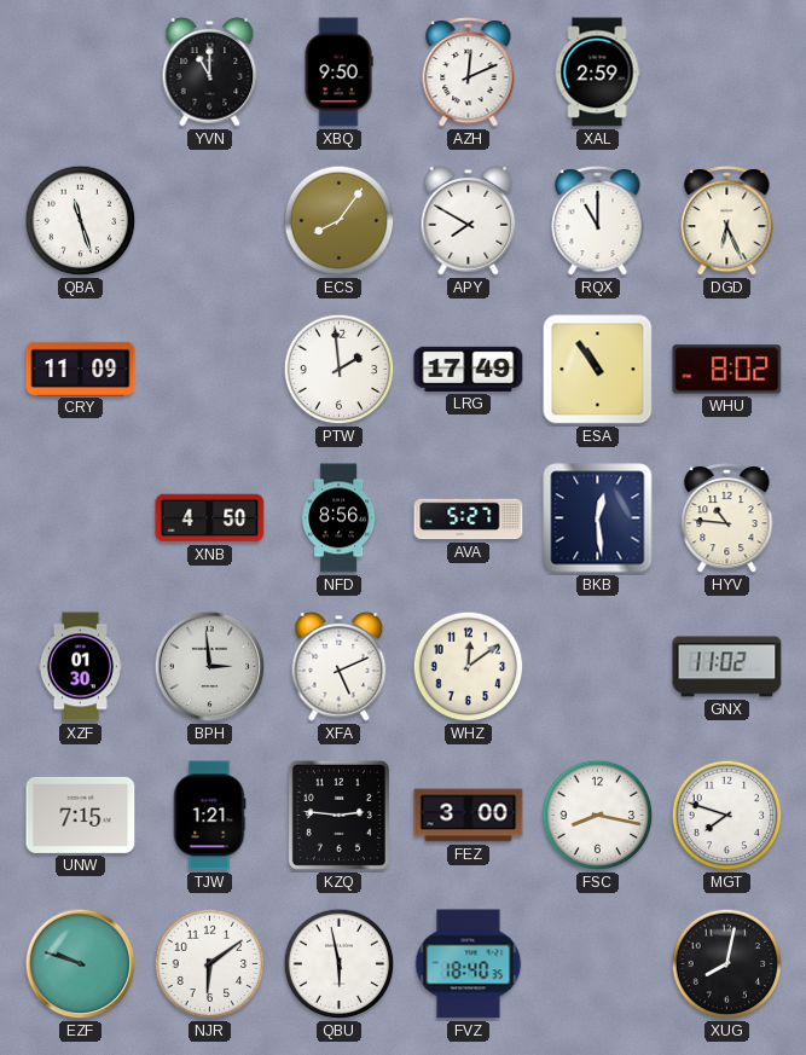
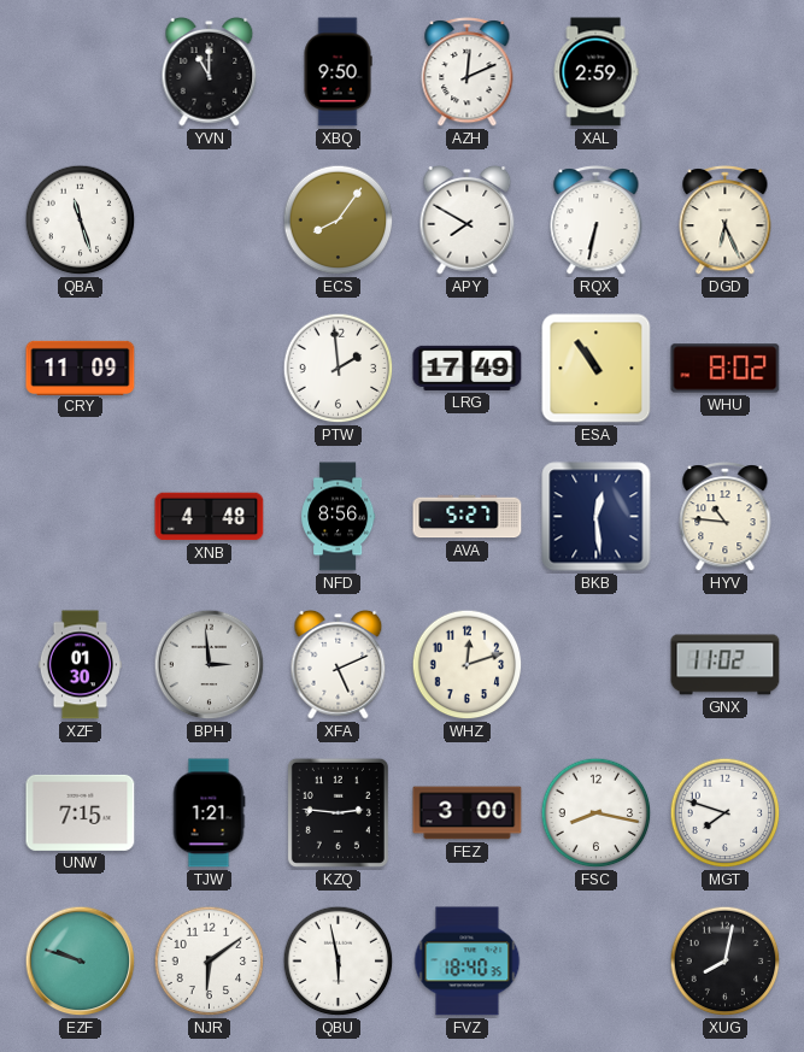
RQX: 11:00 -> 6:32
XNB: 4:50 -> 4:48
WHZ: 12:09 -> 12:12
